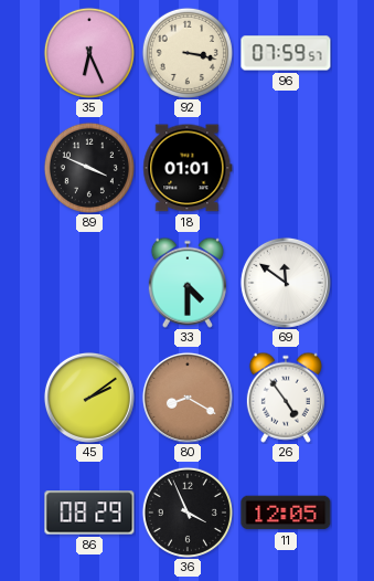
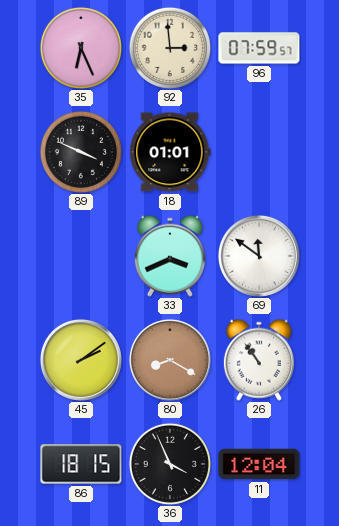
92: 3:17 -> 2:59
33: 4:30 -> 3:41
26: 4:54 -> 10:54
86: 08:29 -> 18:15
11: 12:05 -> 12:04
